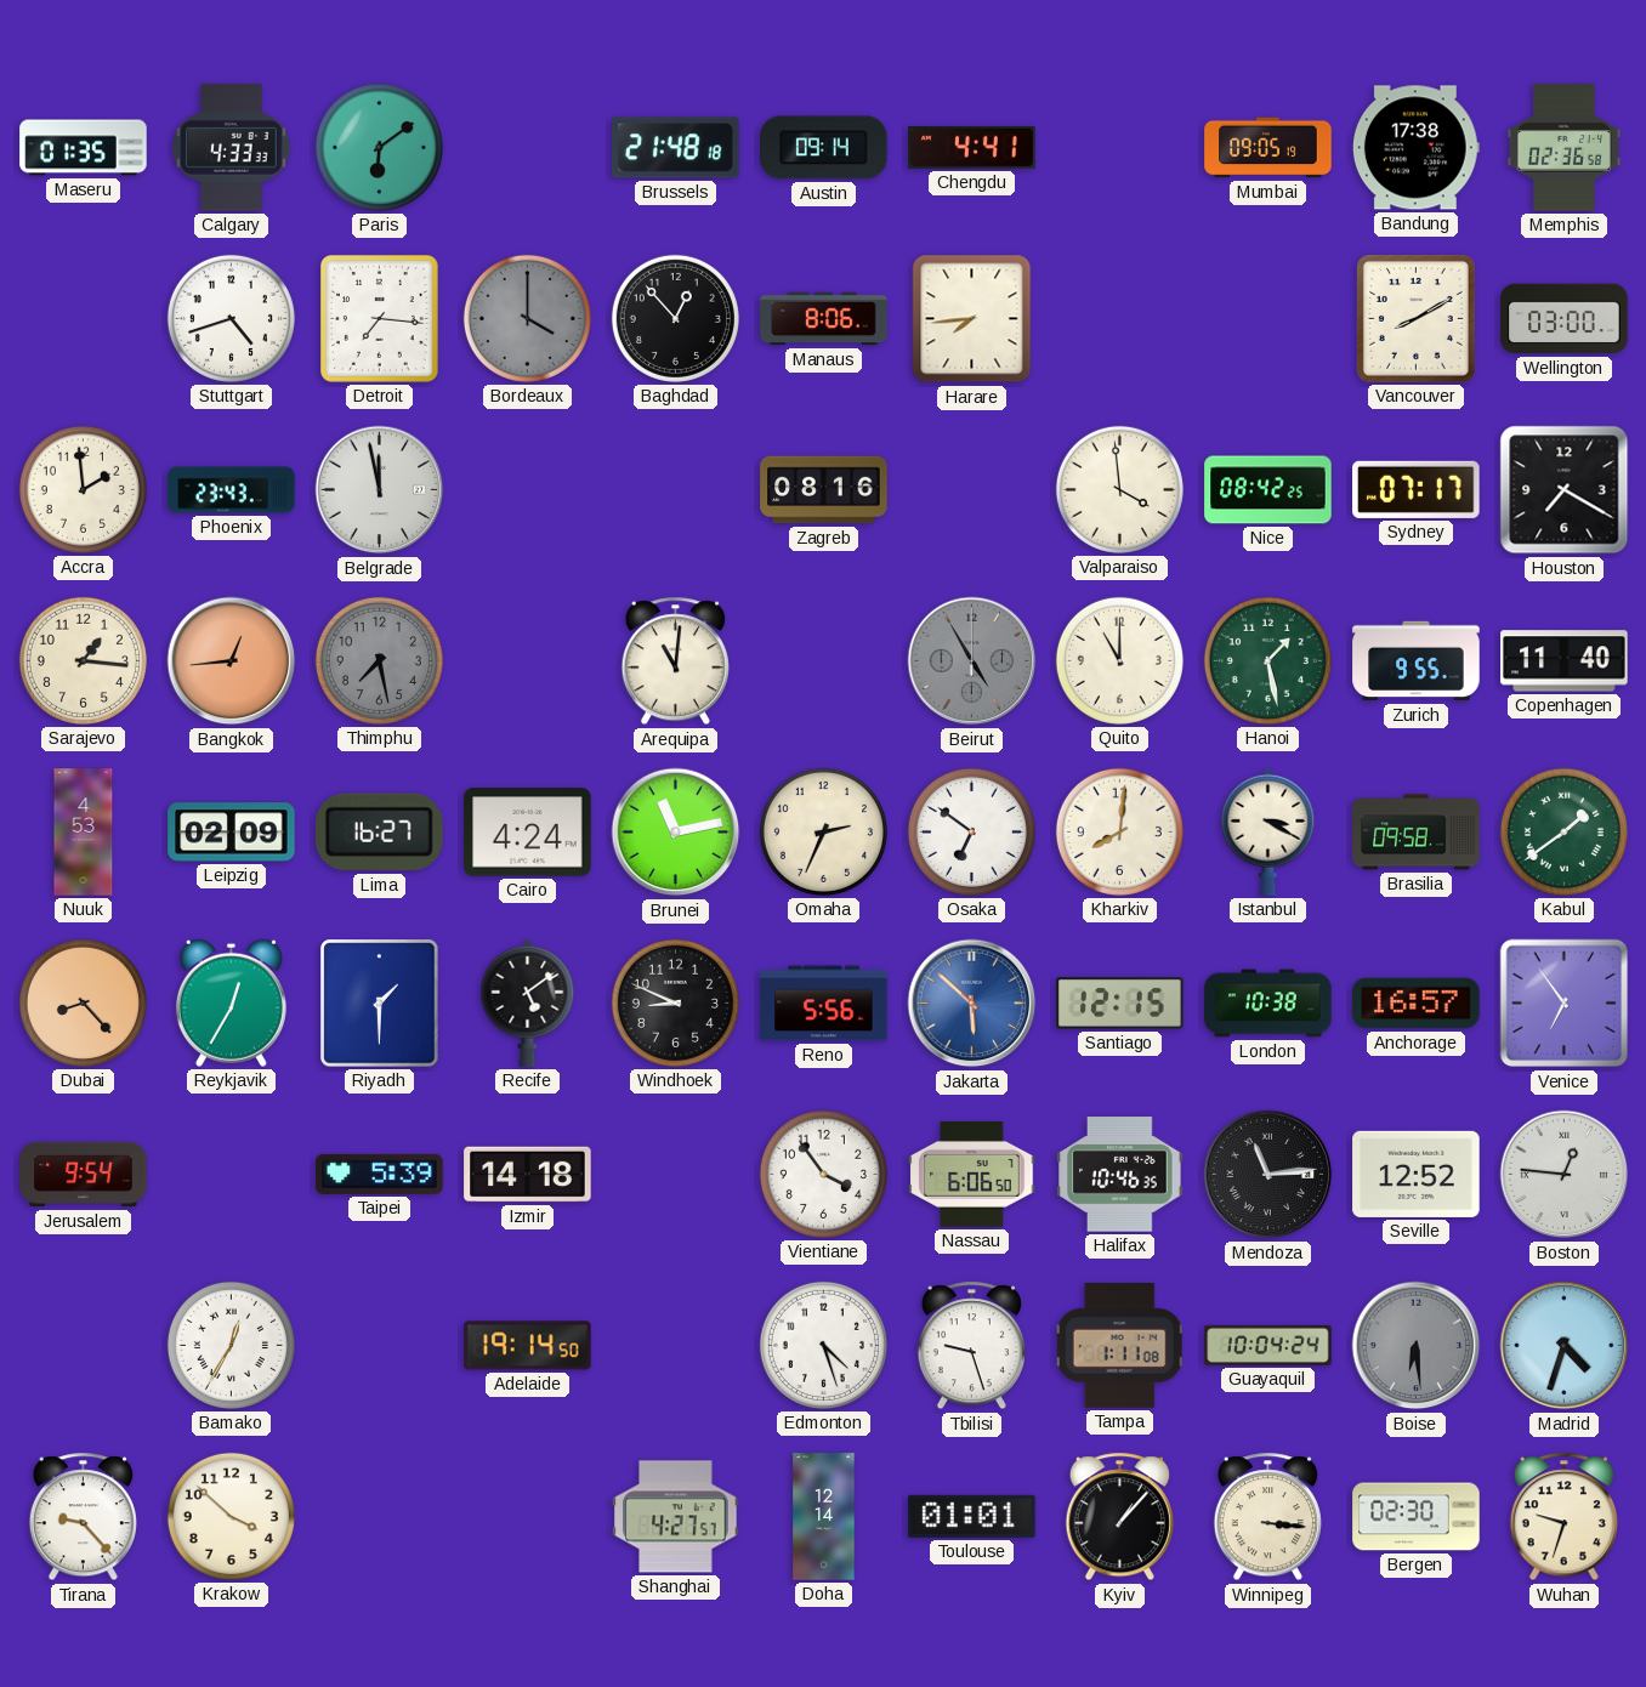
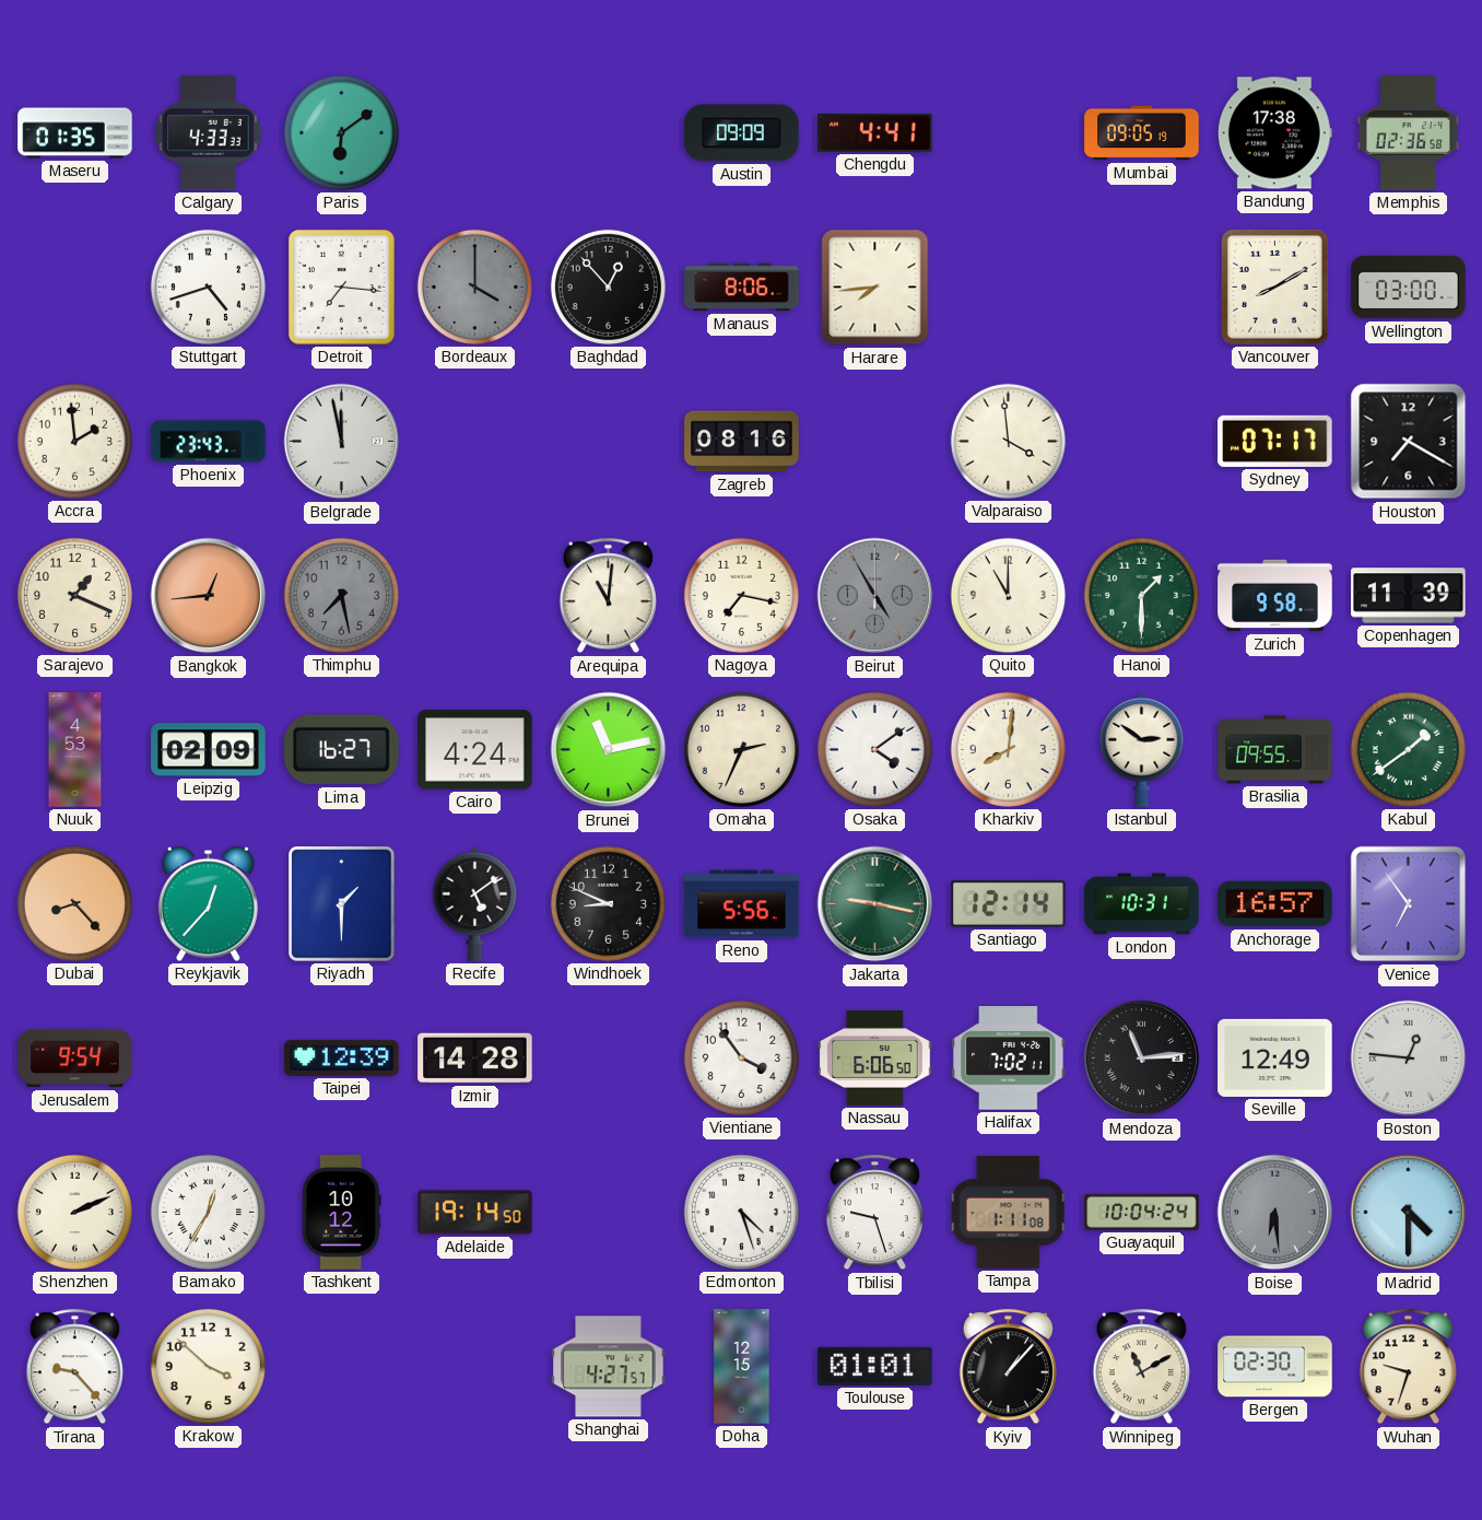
Brussels: 21:48 -> none
Austin: 09:14 -> 09:09
Nice: 08:42 -> none
Sarajevo: 1:16 -> 1:19
Nagoya: none -> 7:17
Hanoi: 1:28 -> 1:30
Zurich: 9:55 -> 9:58
Copenhagen: 11:40 -> 11:39
Osaka: 6:51 -> 4:09
Istanbul: 3:20 -> 2:51
Brasilia: 09:58 -> 09:55
Reykjavik: 12:35 -> 12:37
Jakarta: 5:52 -> 9:17
Jakarta dial: blue -> green
Santiago: 12:15 -> 12:14
London: 10:38 -> 10:31
Taipei: 5:39 -> 12:39
Izmir: 14:18 -> 14:28
Halifax: 10:46 -> 7:02
Seville: 12:52 -> 12:49
Shenzhen: none -> 2:11
Tashkent: none -> 10:12
Madrid: 4:33 -> 4:30
Doha: 12:14 -> 12:15
Winnipeg: 3:16 -> 11:10
